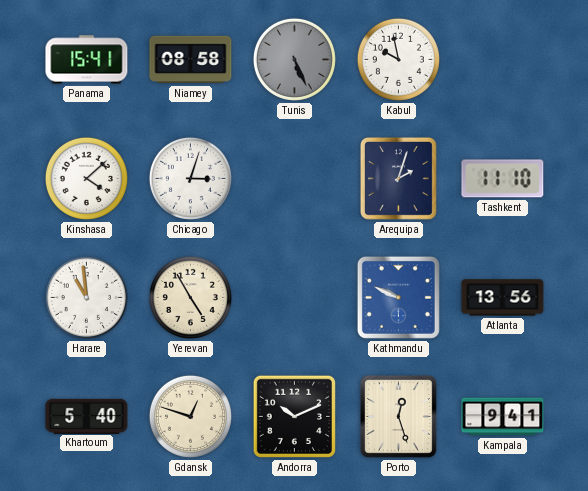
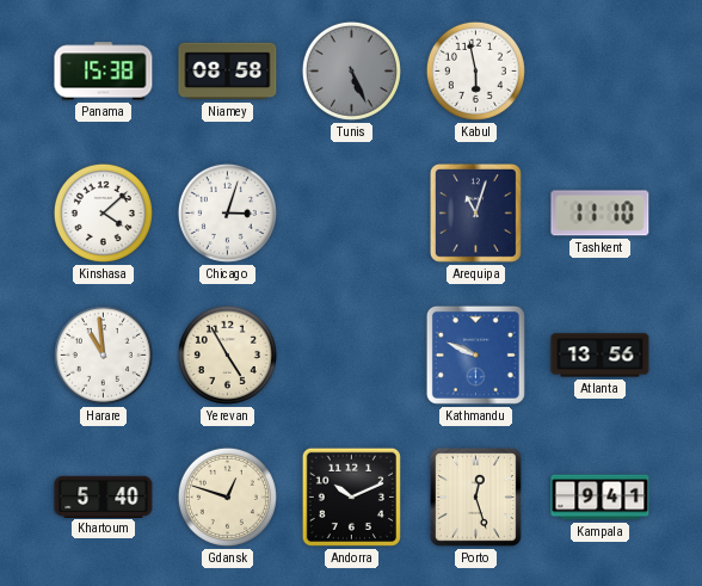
Panama: 15:41 -> 15:38
Kabul: 9:58 -> 5:58
Arequipa: 2:03 -> 11:03
